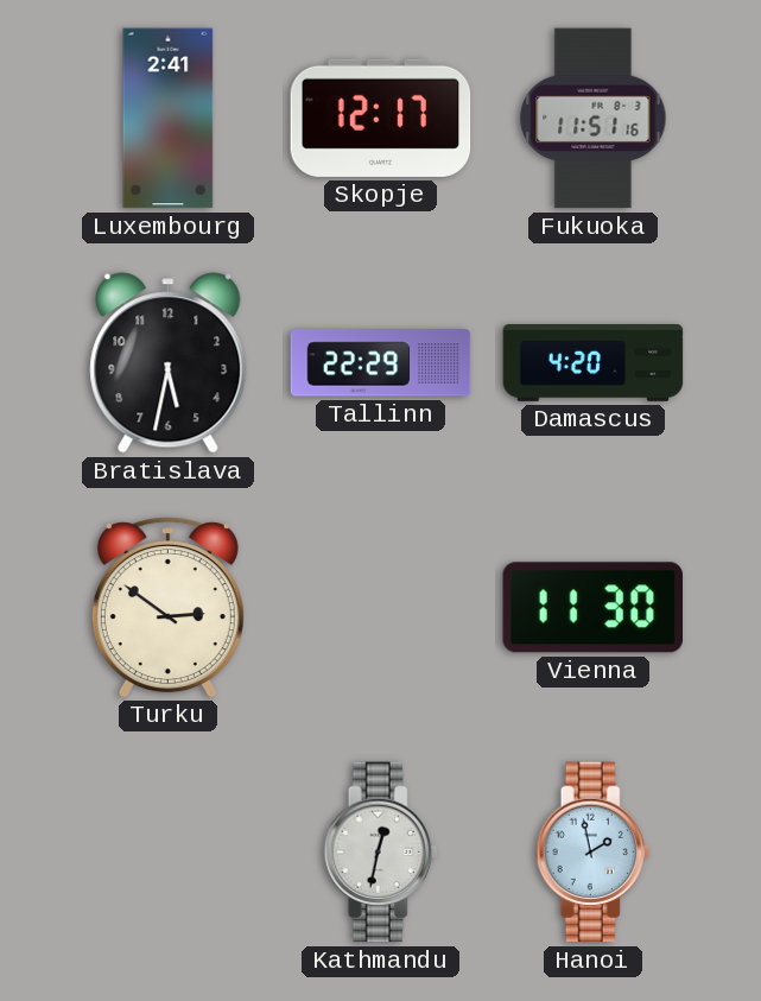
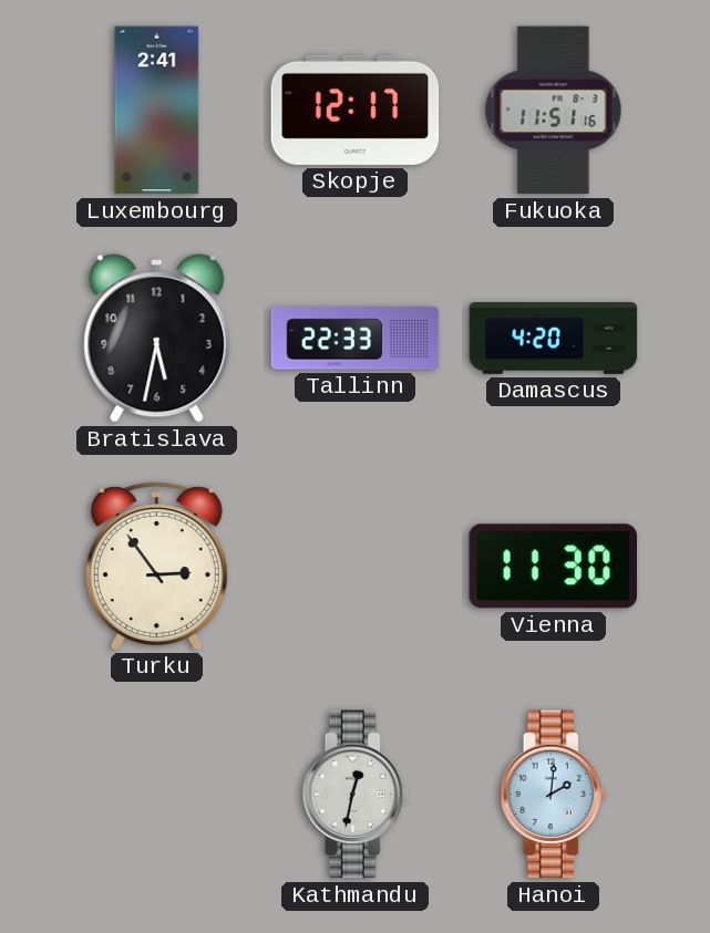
Tallinn: 22:29 -> 22:33
Turku: 2:51 -> 2:54
Hanoi: 1:58 -> 2:01
